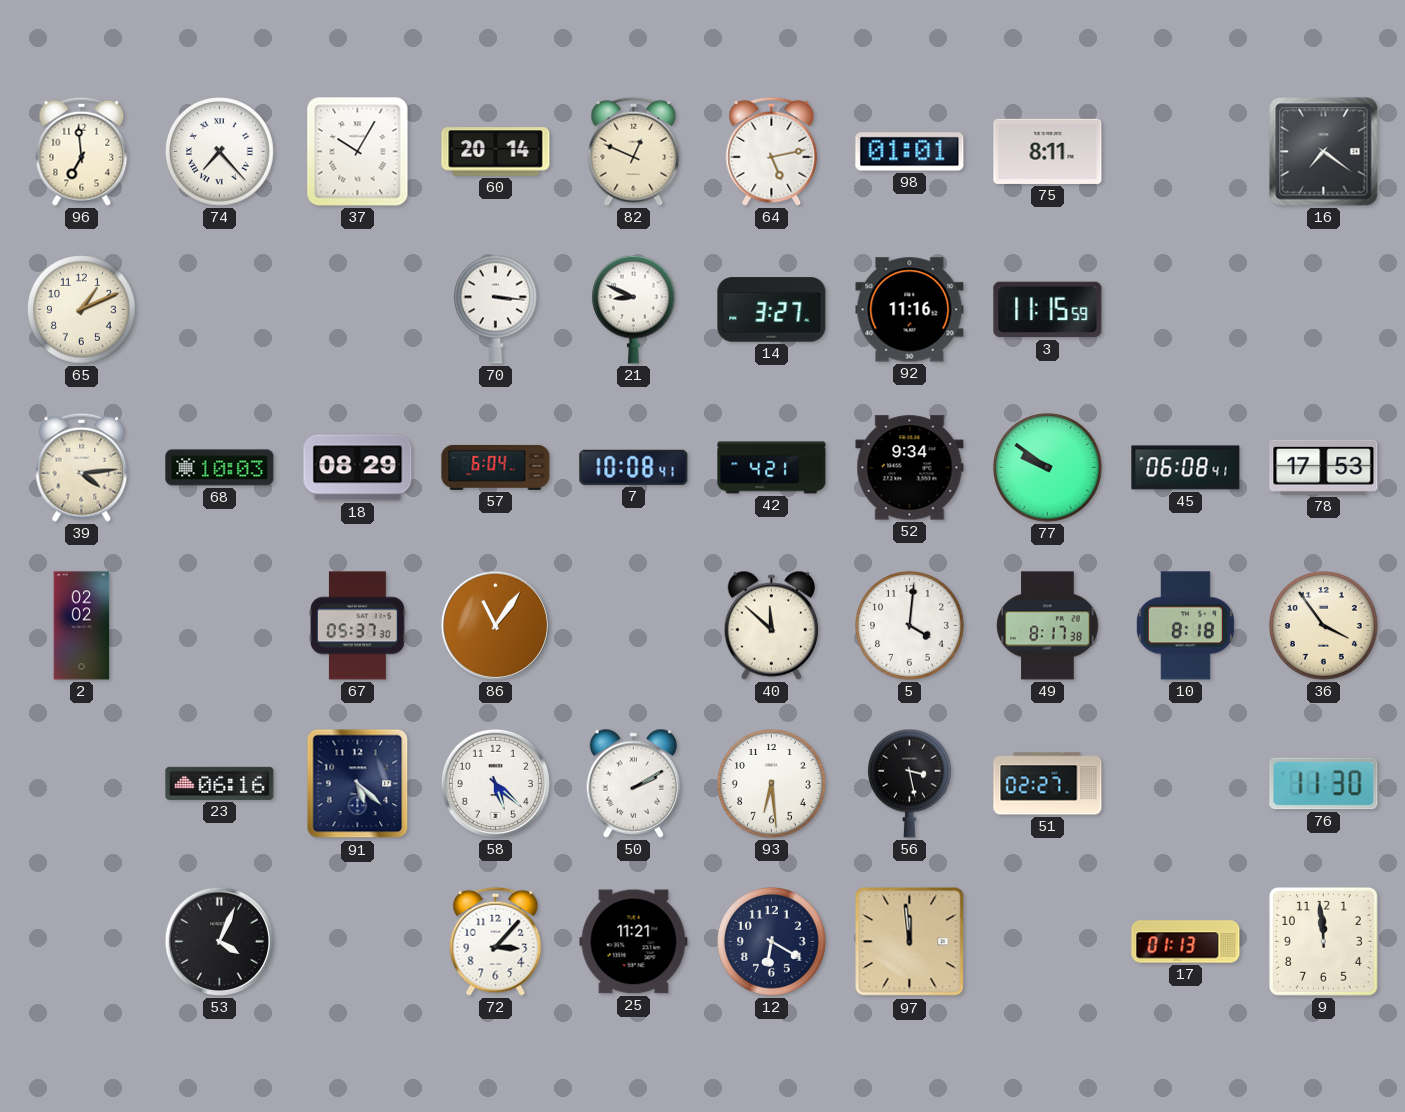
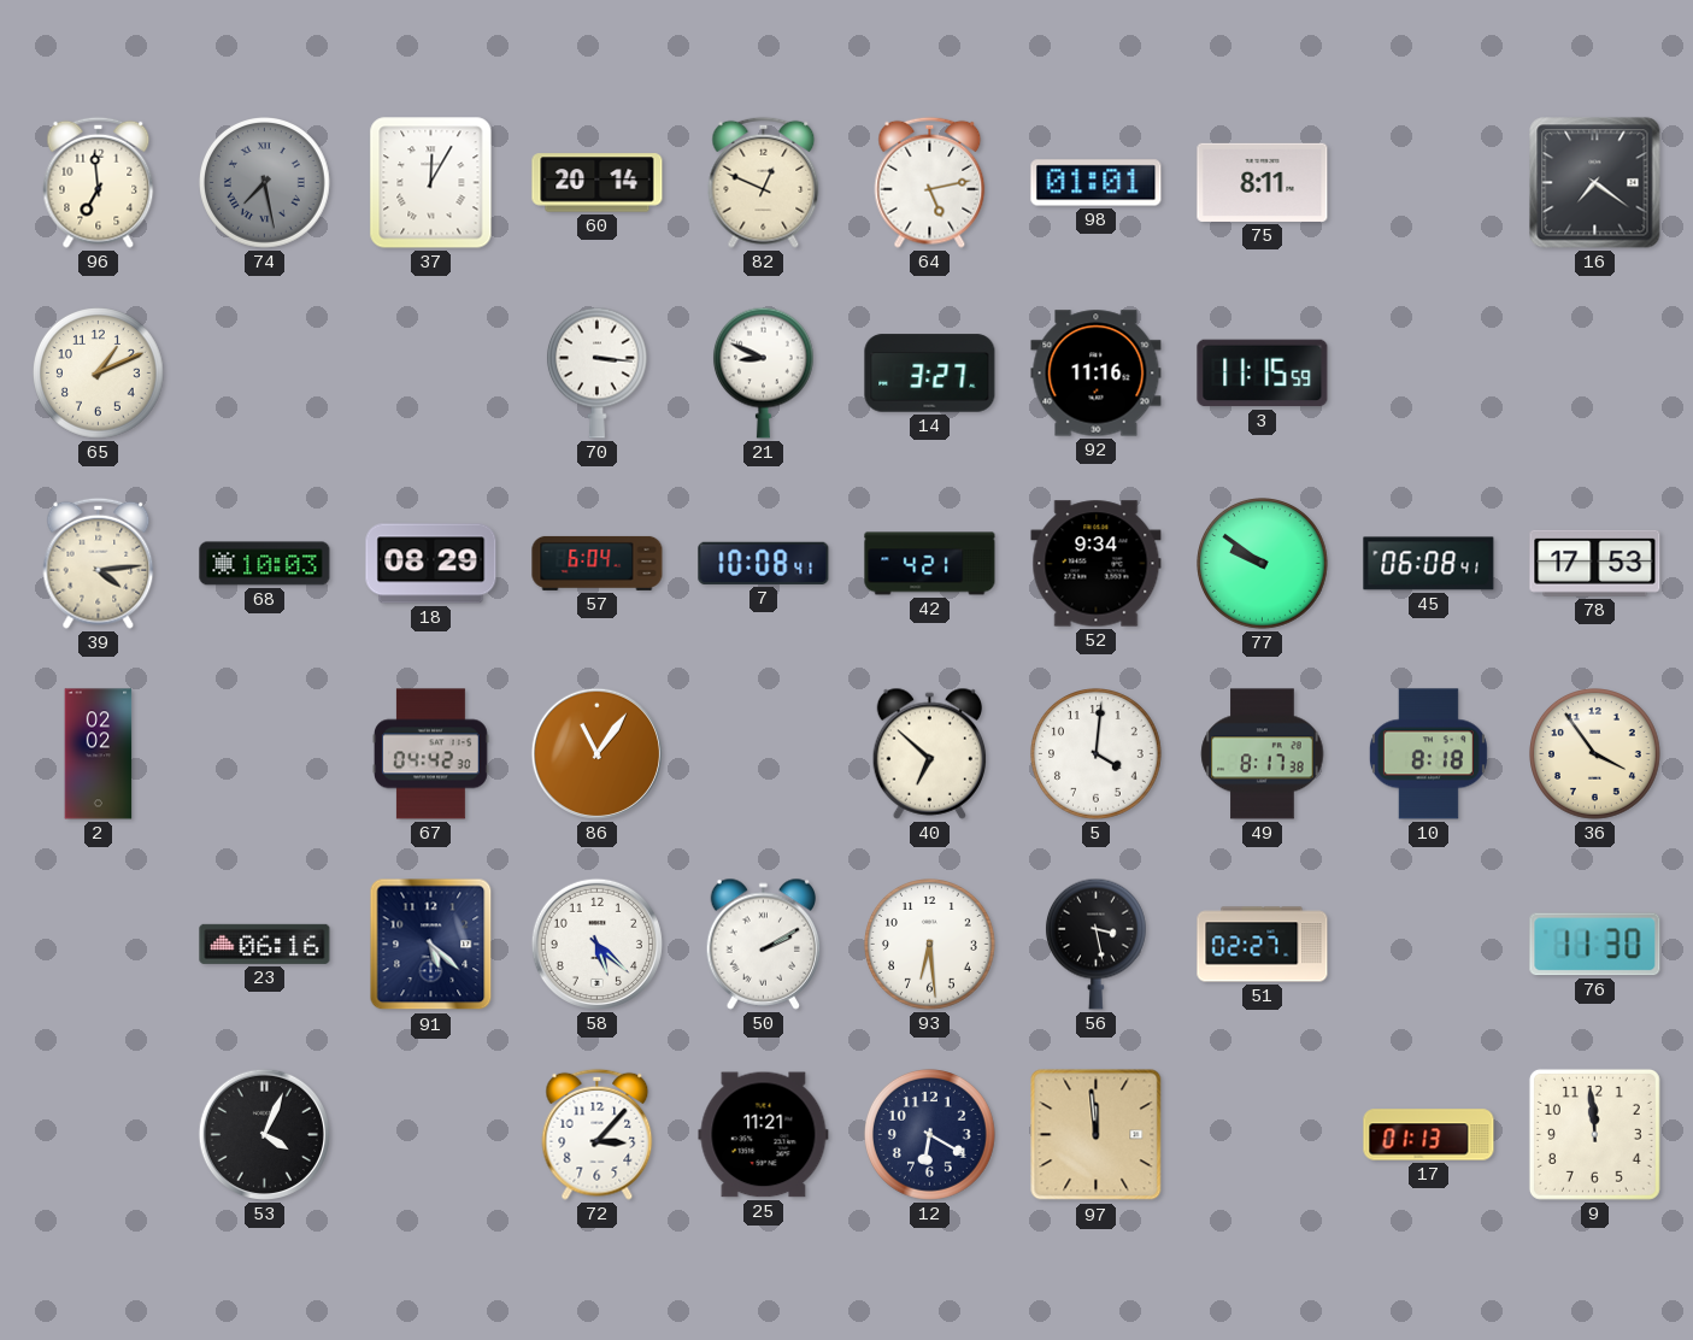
74: 7:23 -> 7:28
74 dial: white -> grey
37: 10:05 -> 12:05
67: 05:37 -> 04:42
40: 11:52 -> 6:52
